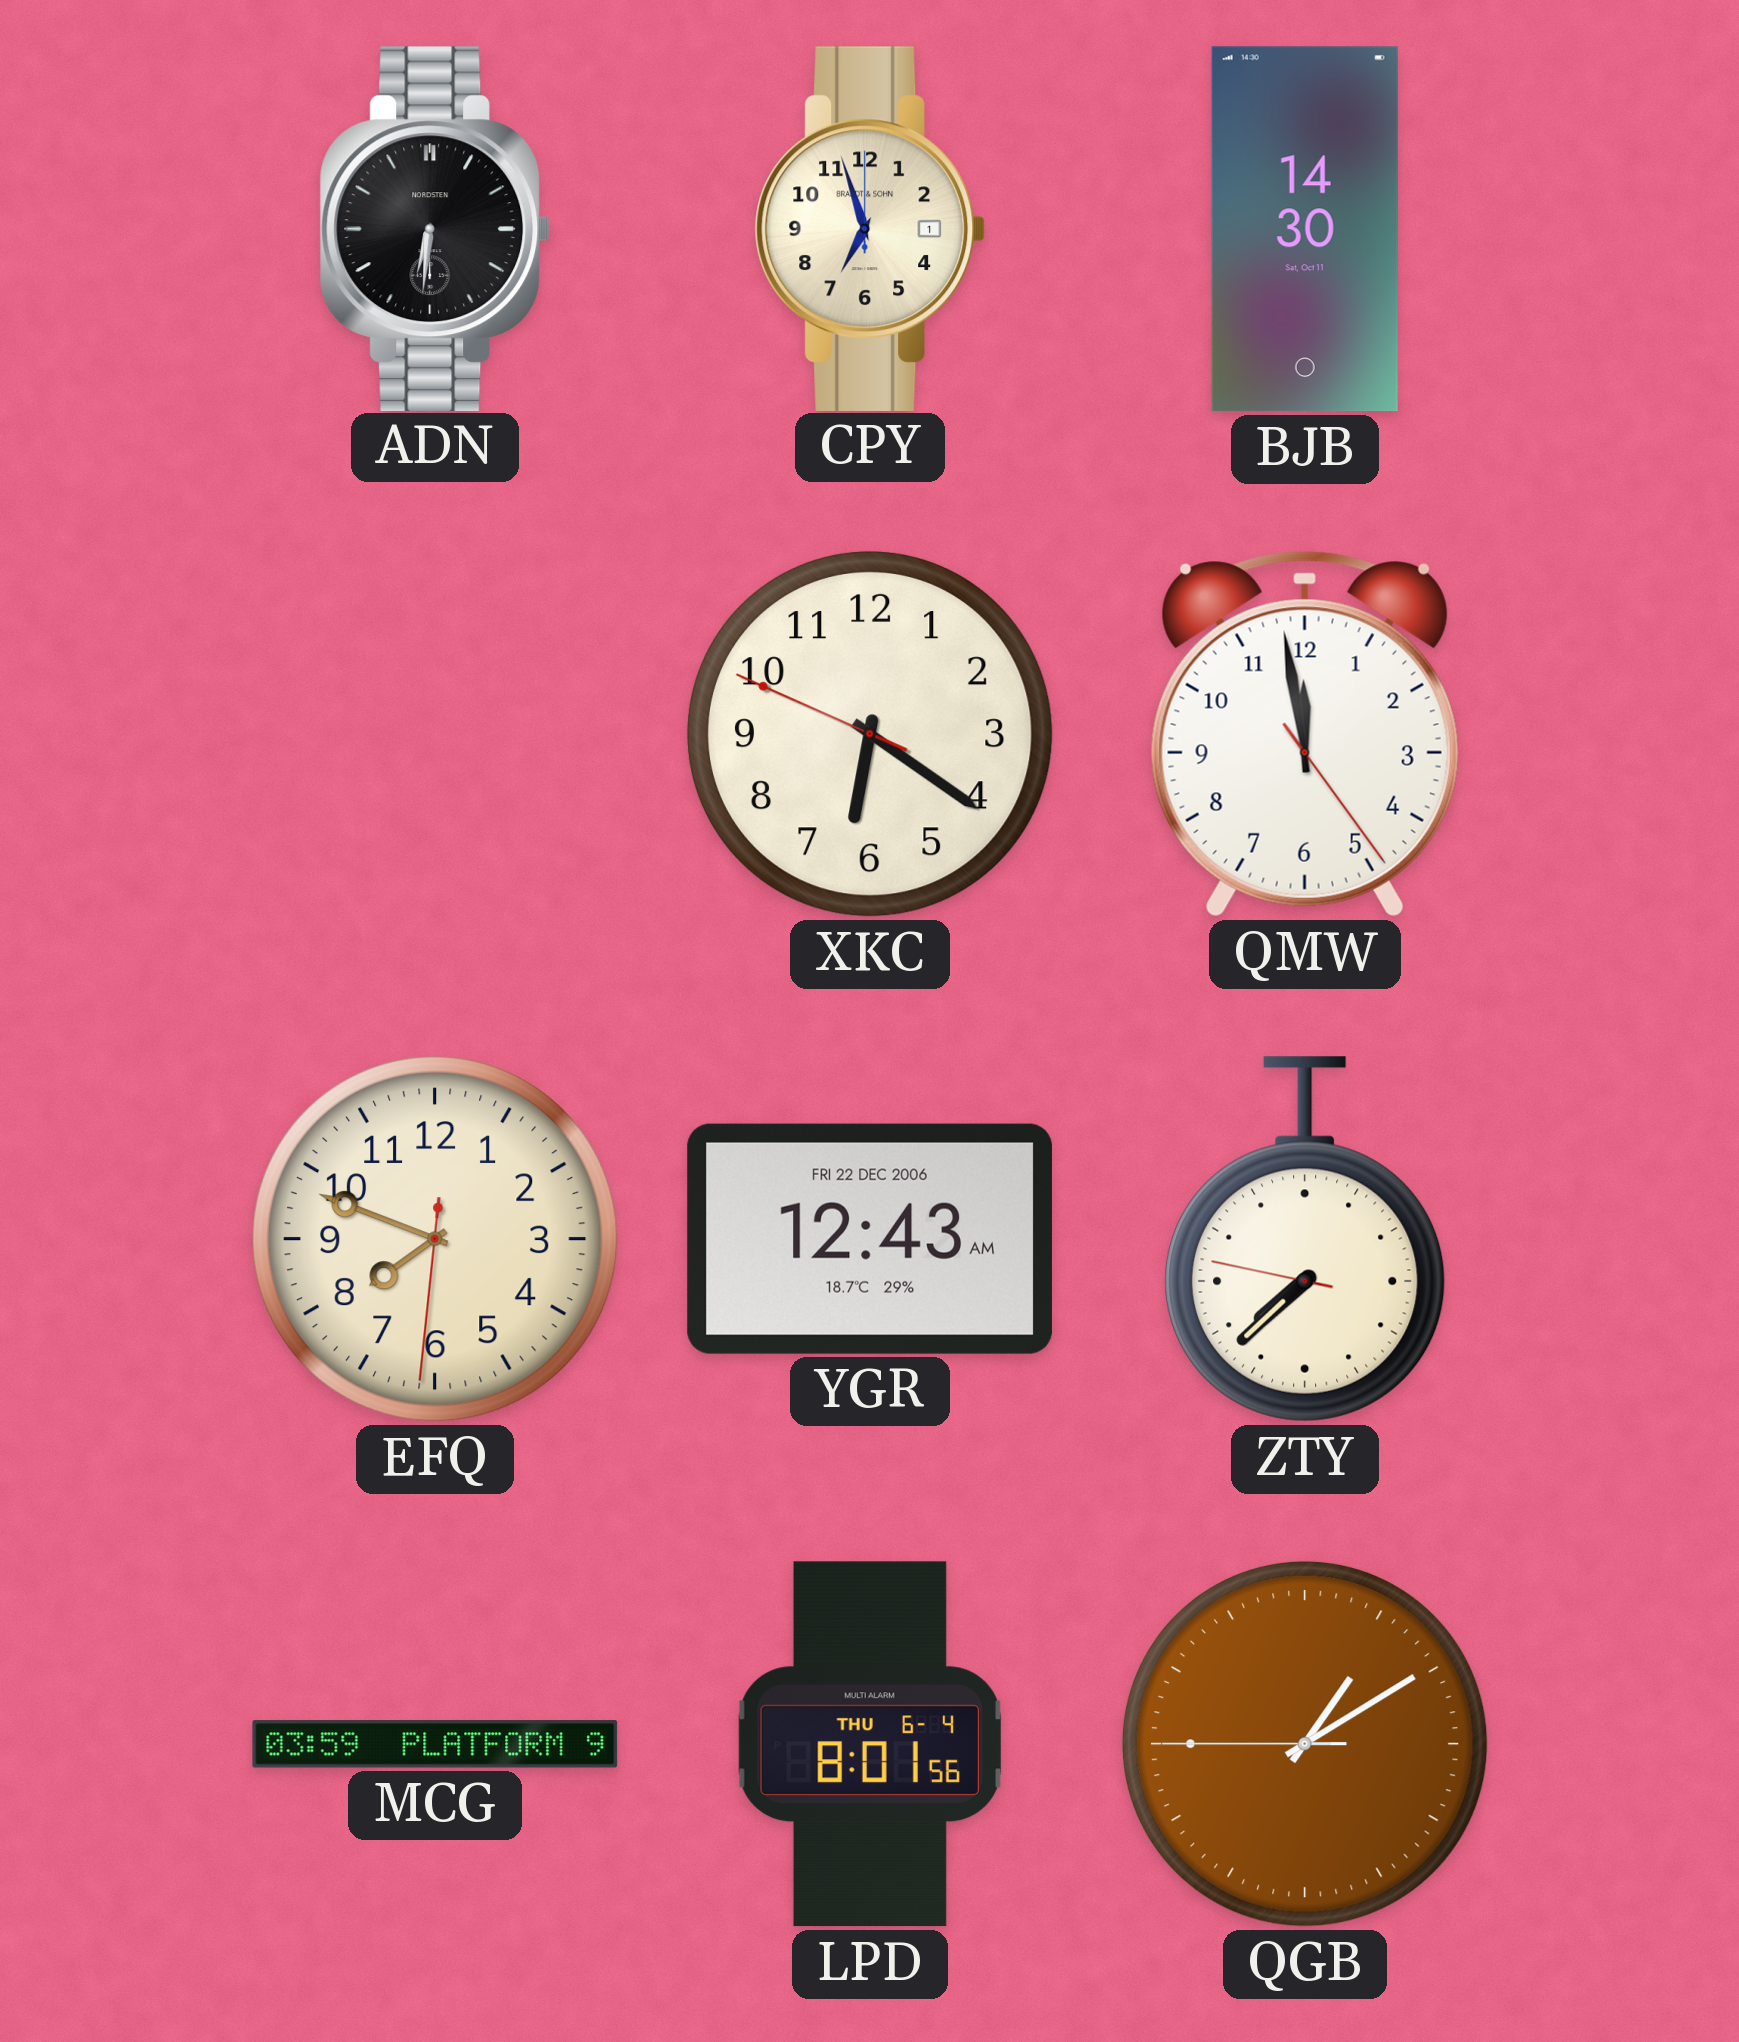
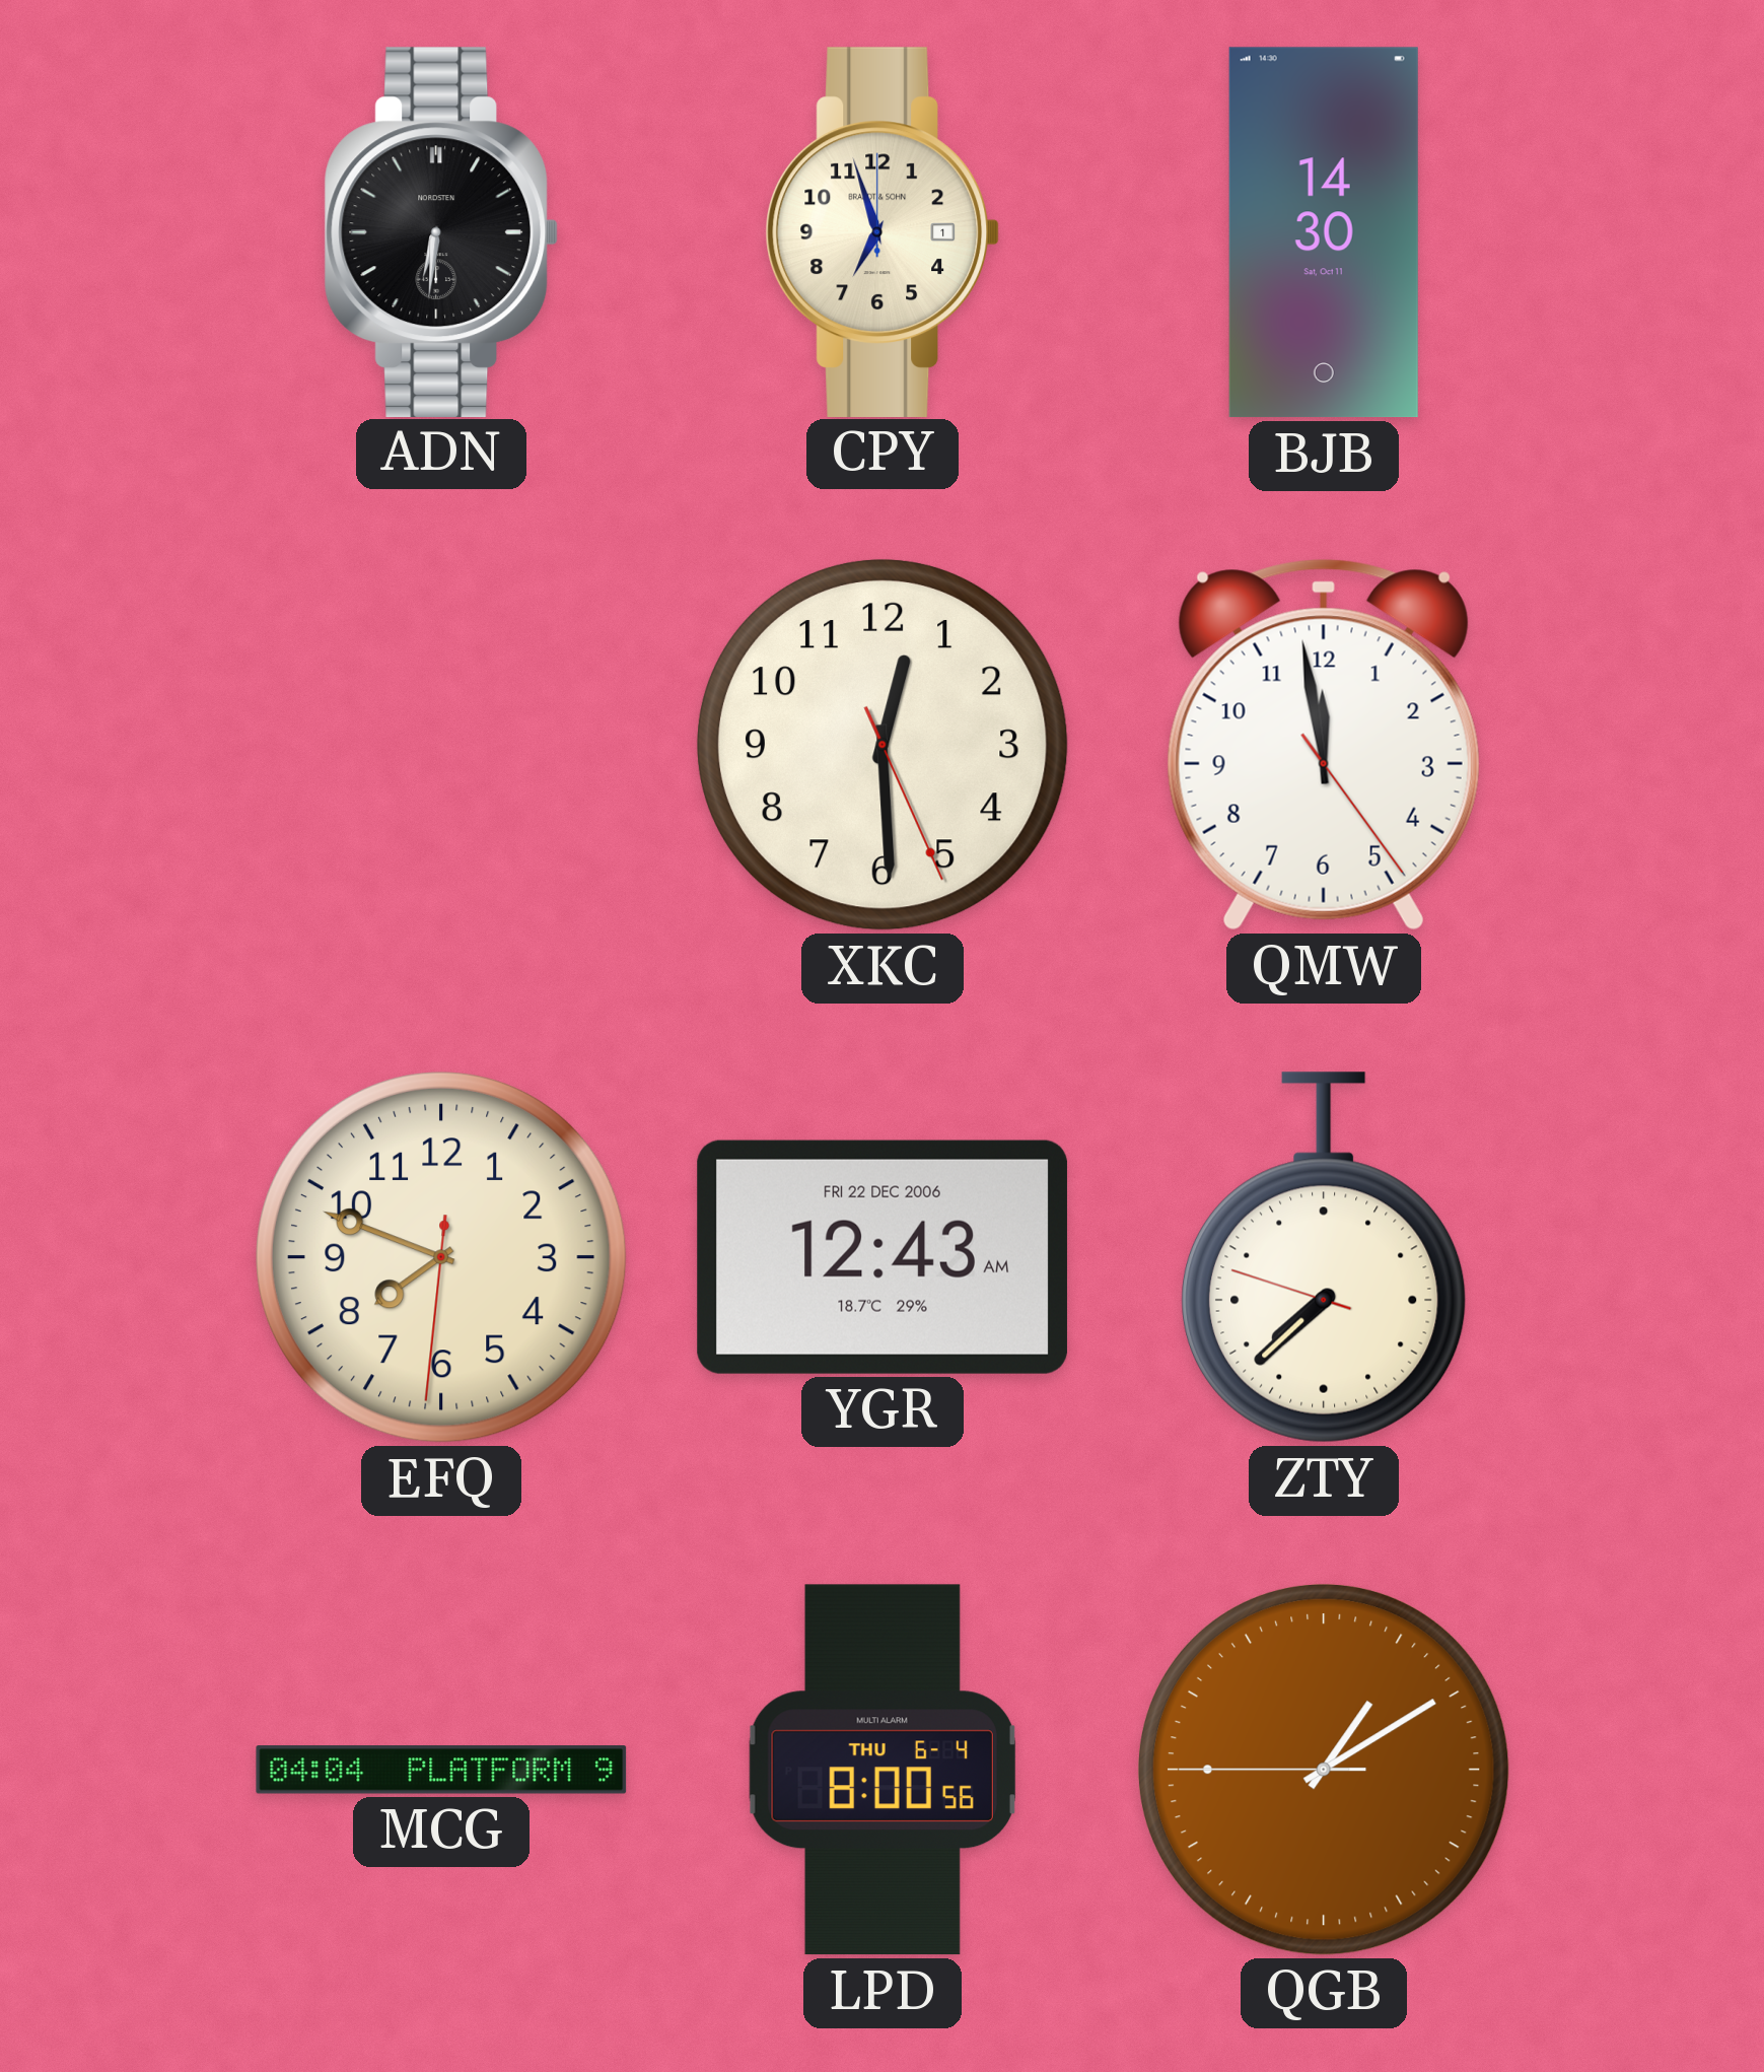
XKC: 6:20 -> 12:29
ZTY: 7:37:47 -> 7:37:48
MCG: 03:59 -> 04:04
LPD: 8:01 -> 8:00
